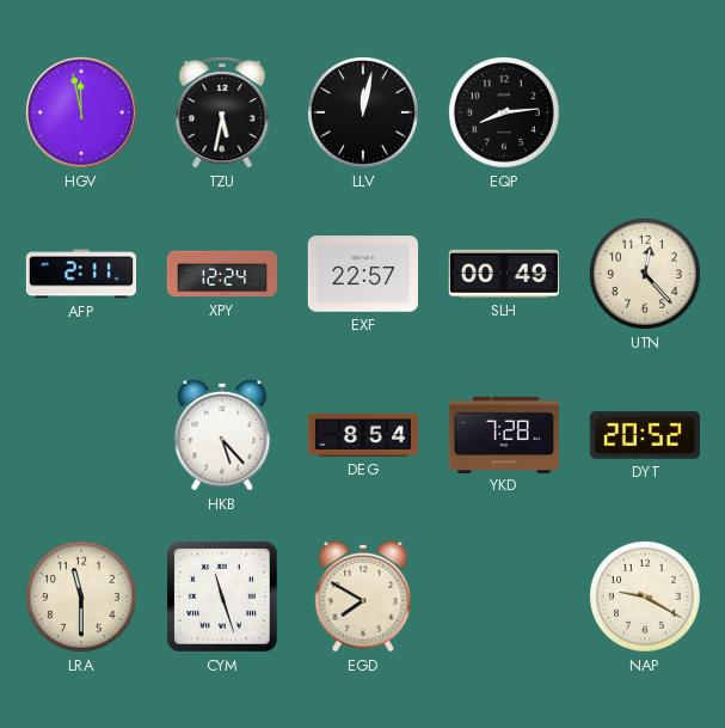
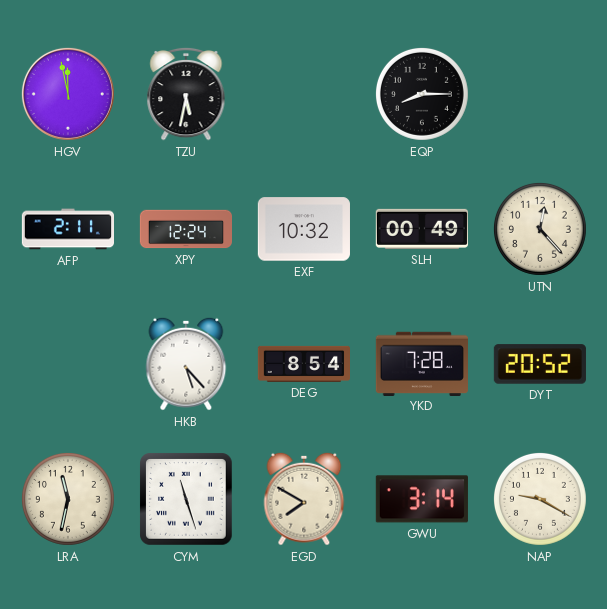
LLV: 12:02 -> none
EQP: 8:14 -> 8:15
EXF: 22:57 -> 10:32
LRA: 11:30 -> 11:32
GWU: none -> 3:14
